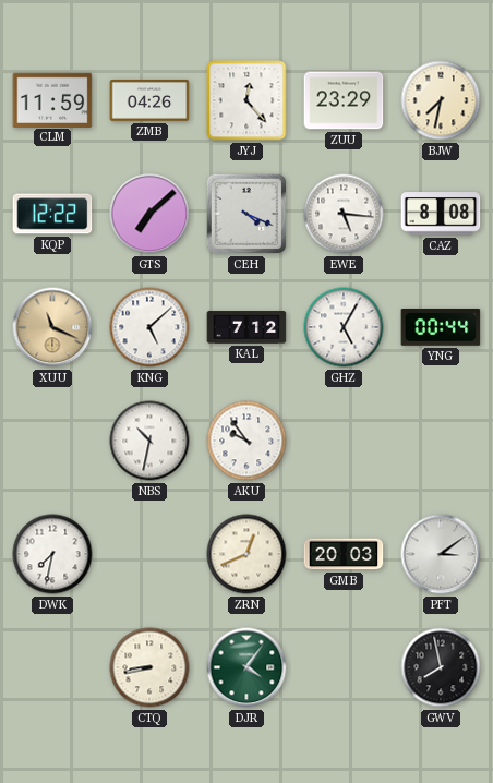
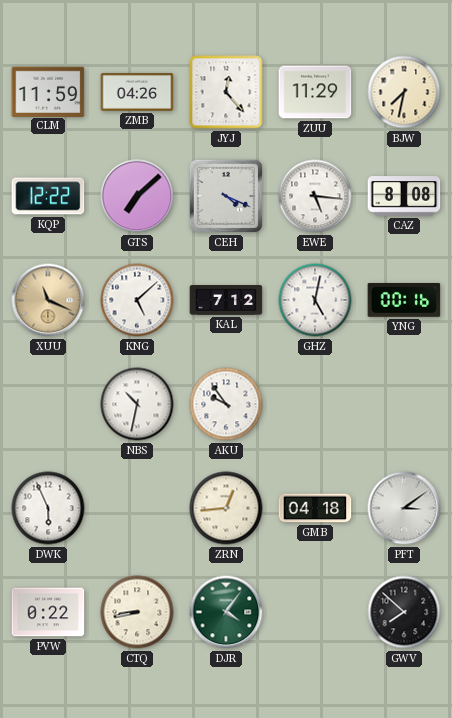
ZUU: 23:29 -> 11:29
GHZ: 5:05 -> 5:02
YNG: 00:44 -> 00:16
DWK: 7:32 -> 5:56
ZRN: 12:41 -> 12:44
GMB: 20:03 -> 04:18
PVW: none -> 0:22
GWV: 7:58 -> 7:52
